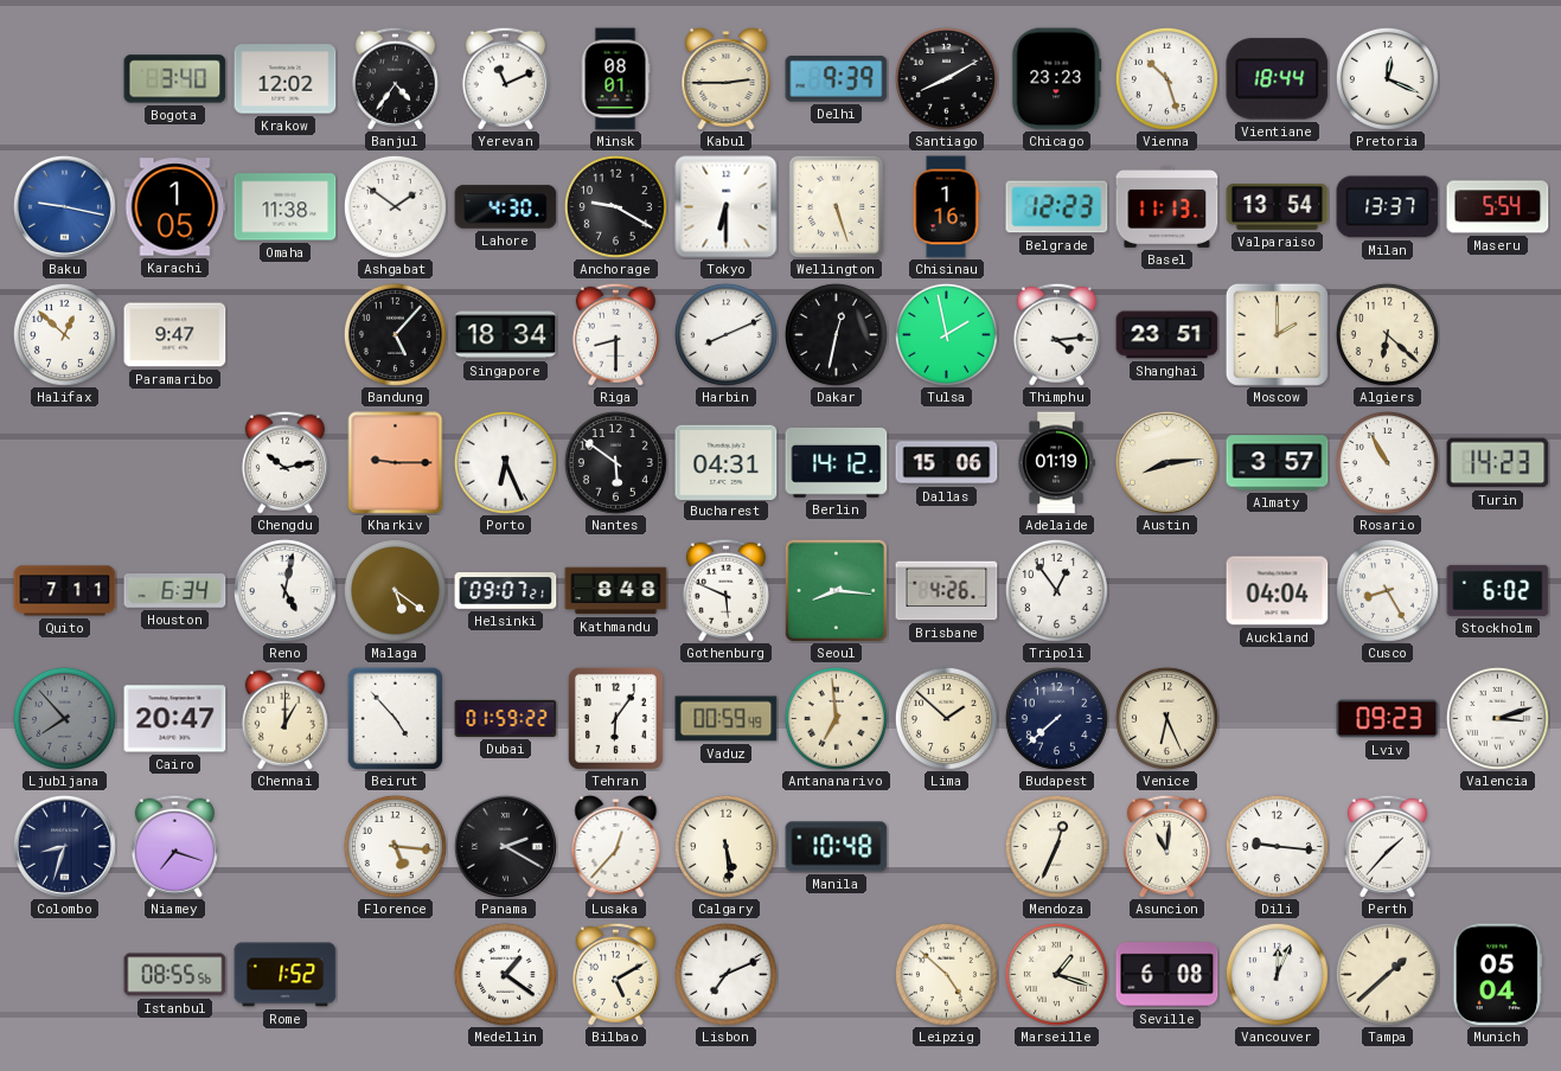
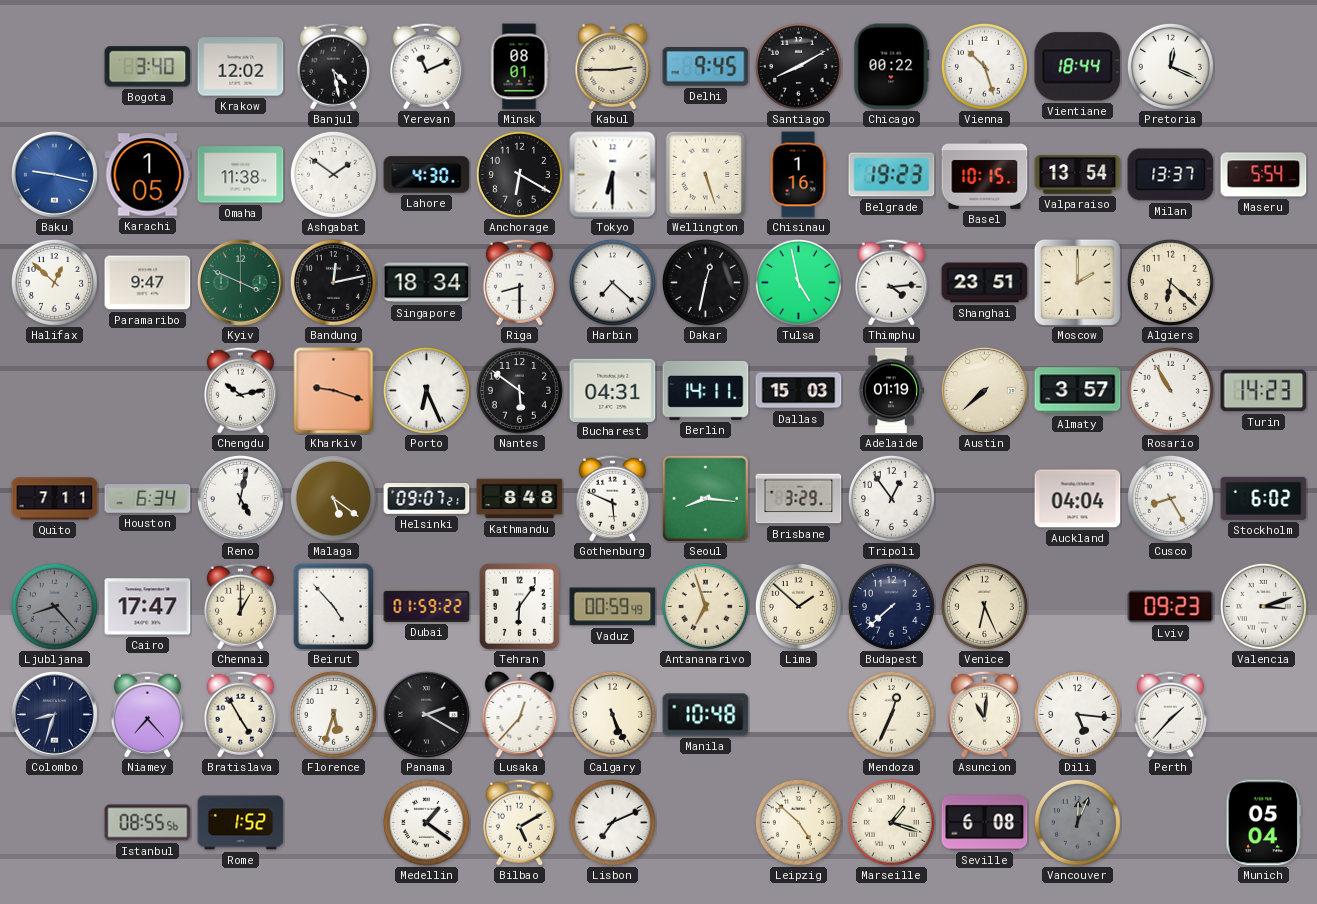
Banjul: 4:36 -> 4:28
Delhi: 9:39 -> 9:45
Chicago: 23:23 -> 00:22
Anchorage: 9:20 -> 6:20
Belgrade: 12:23 -> 19:23
Basel: 11:13 -> 10:15
Kyiv: none -> 3:49
Bandung: 5:07 -> 12:13
Harbin: 8:11 -> 7:22
Tulsa: 1:58 -> 4:58
Kharkiv: 9:15 -> 9:18
Berlin: 14:12 -> 14:11
Dallas: 15:06 -> 15:03
Austin: 8:14 -> 7:38
Brisbane: 4:26 -> 3:29
Ljubljana: 7:53 -> 8:23
Cairo: 20:47 -> 17:47
Antananarivo: 6:59 -> 6:57
Niamey: 7:18 -> 7:23
Bratislava: none -> 4:55
Florence: 5:16 -> 5:33
Calgary: 5:29 -> 5:26
Dili: 9:16 -> 5:16
Vancouver dial: white -> grey
Tampa: 1:38 -> none
